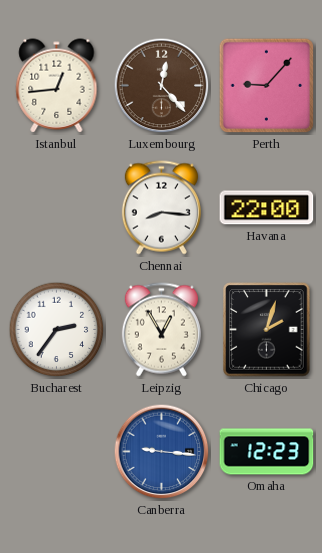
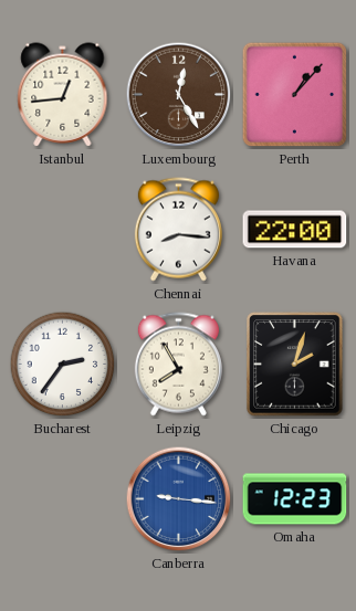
Luxembourg: 12:23 -> 12:25
Perth: 9:07 -> 1:07
Leipzig: 12:55 -> 7:55
